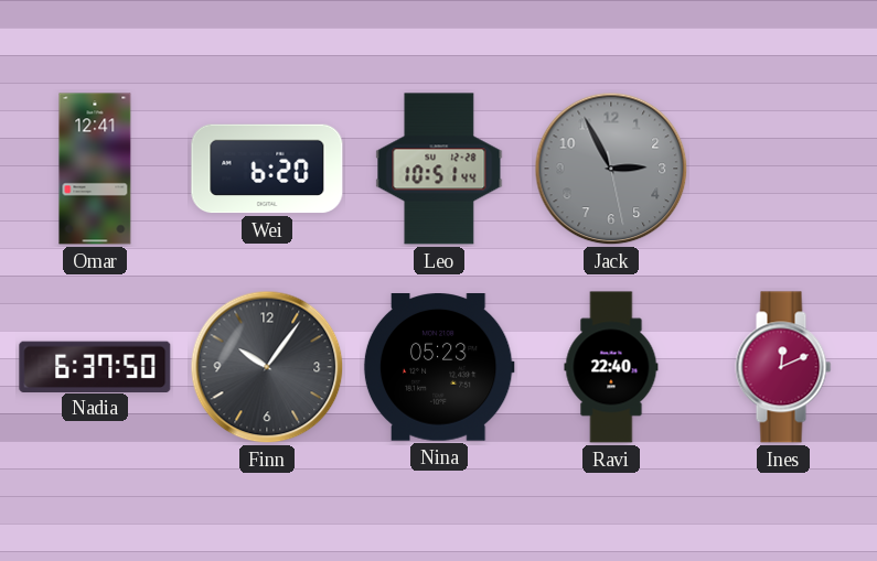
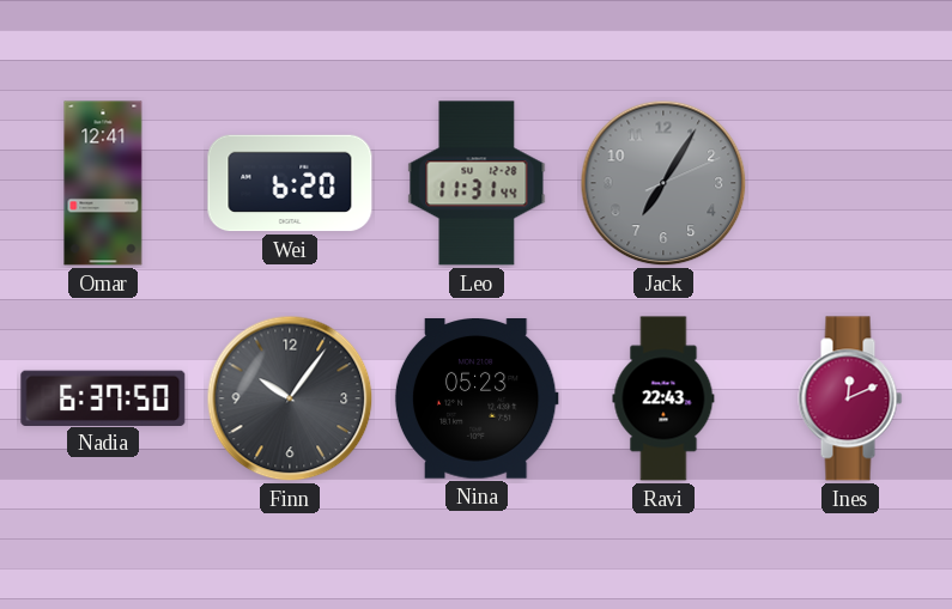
Leo: 10:51 -> 11:31
Jack: 2:55 -> 7:05
Ravi: 22:40 -> 22:43
